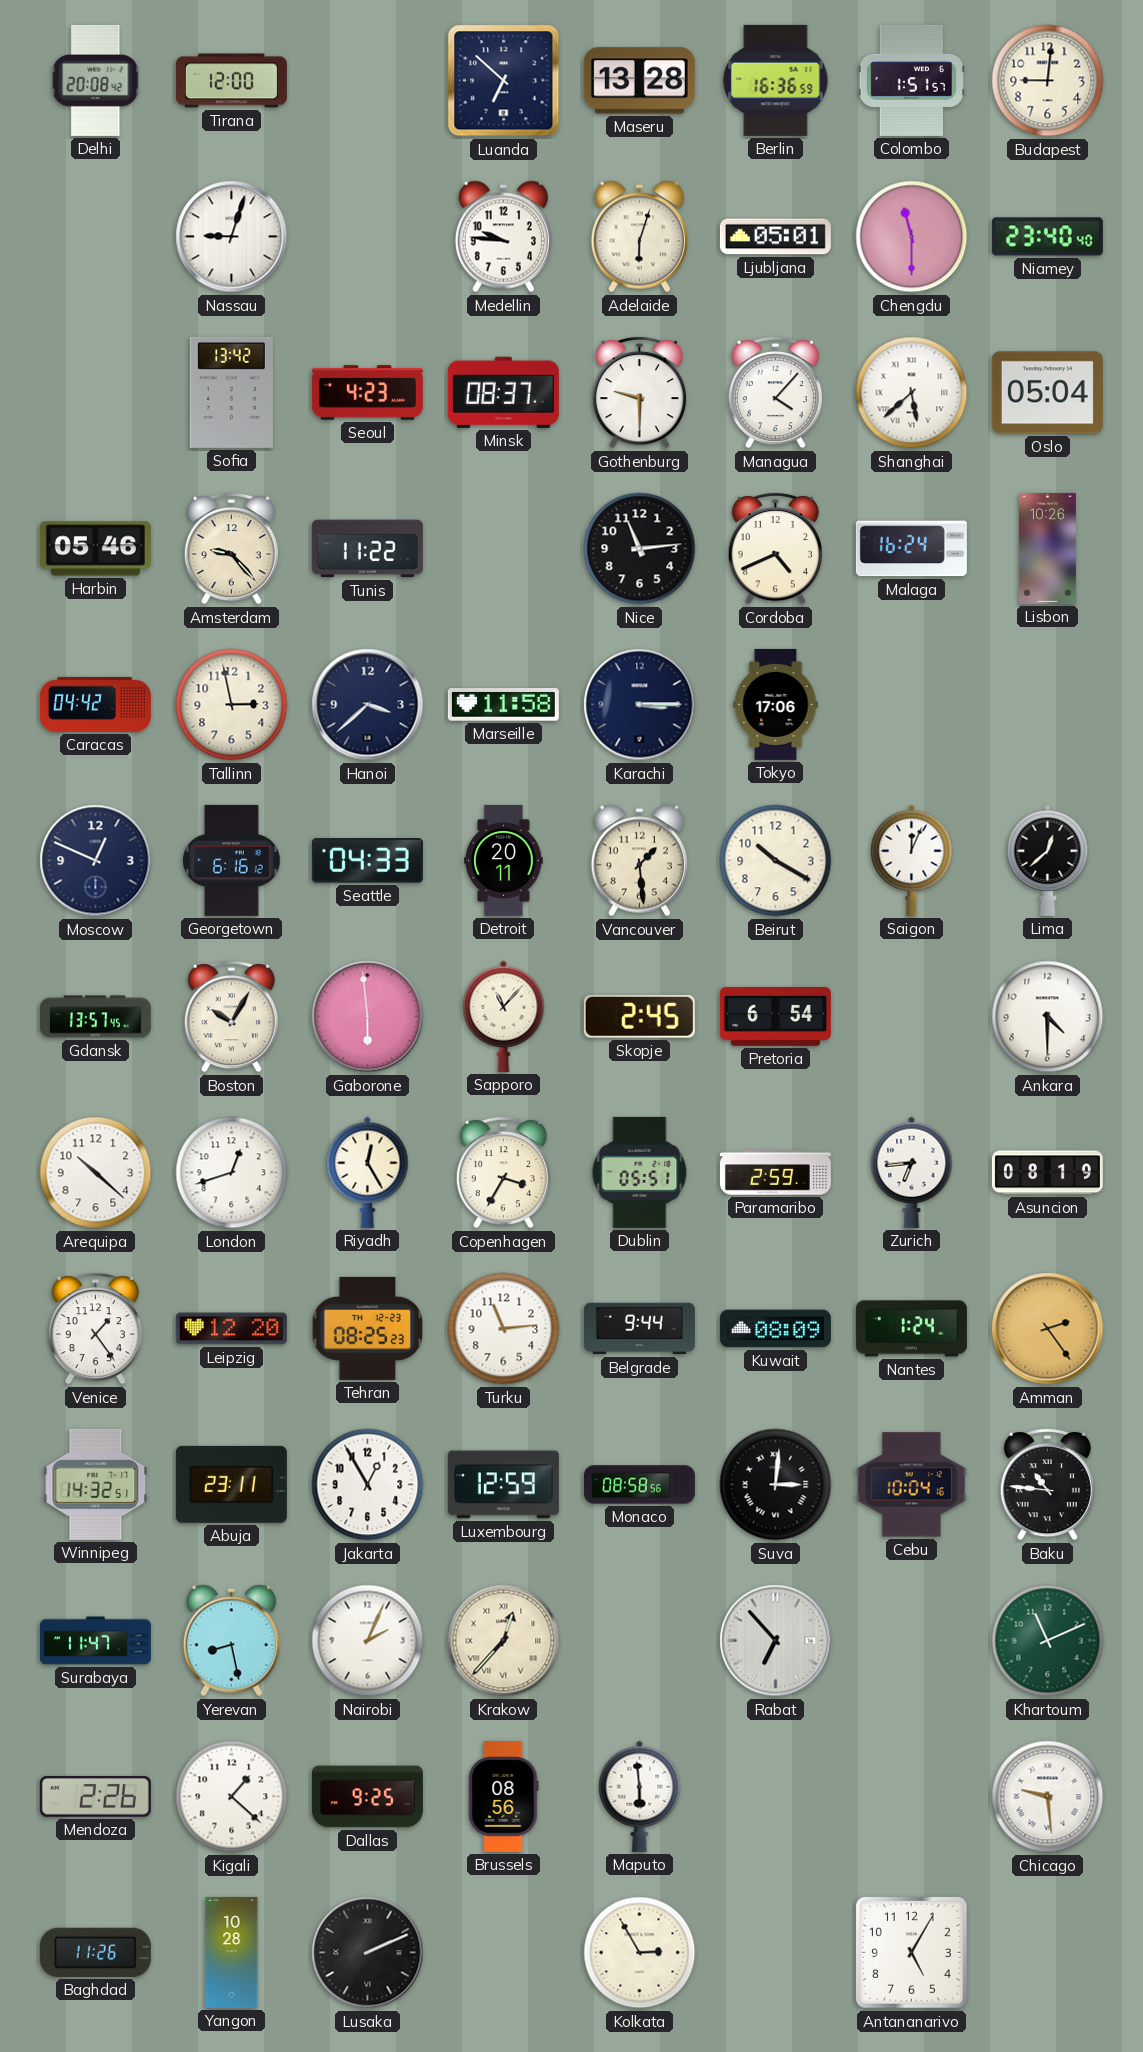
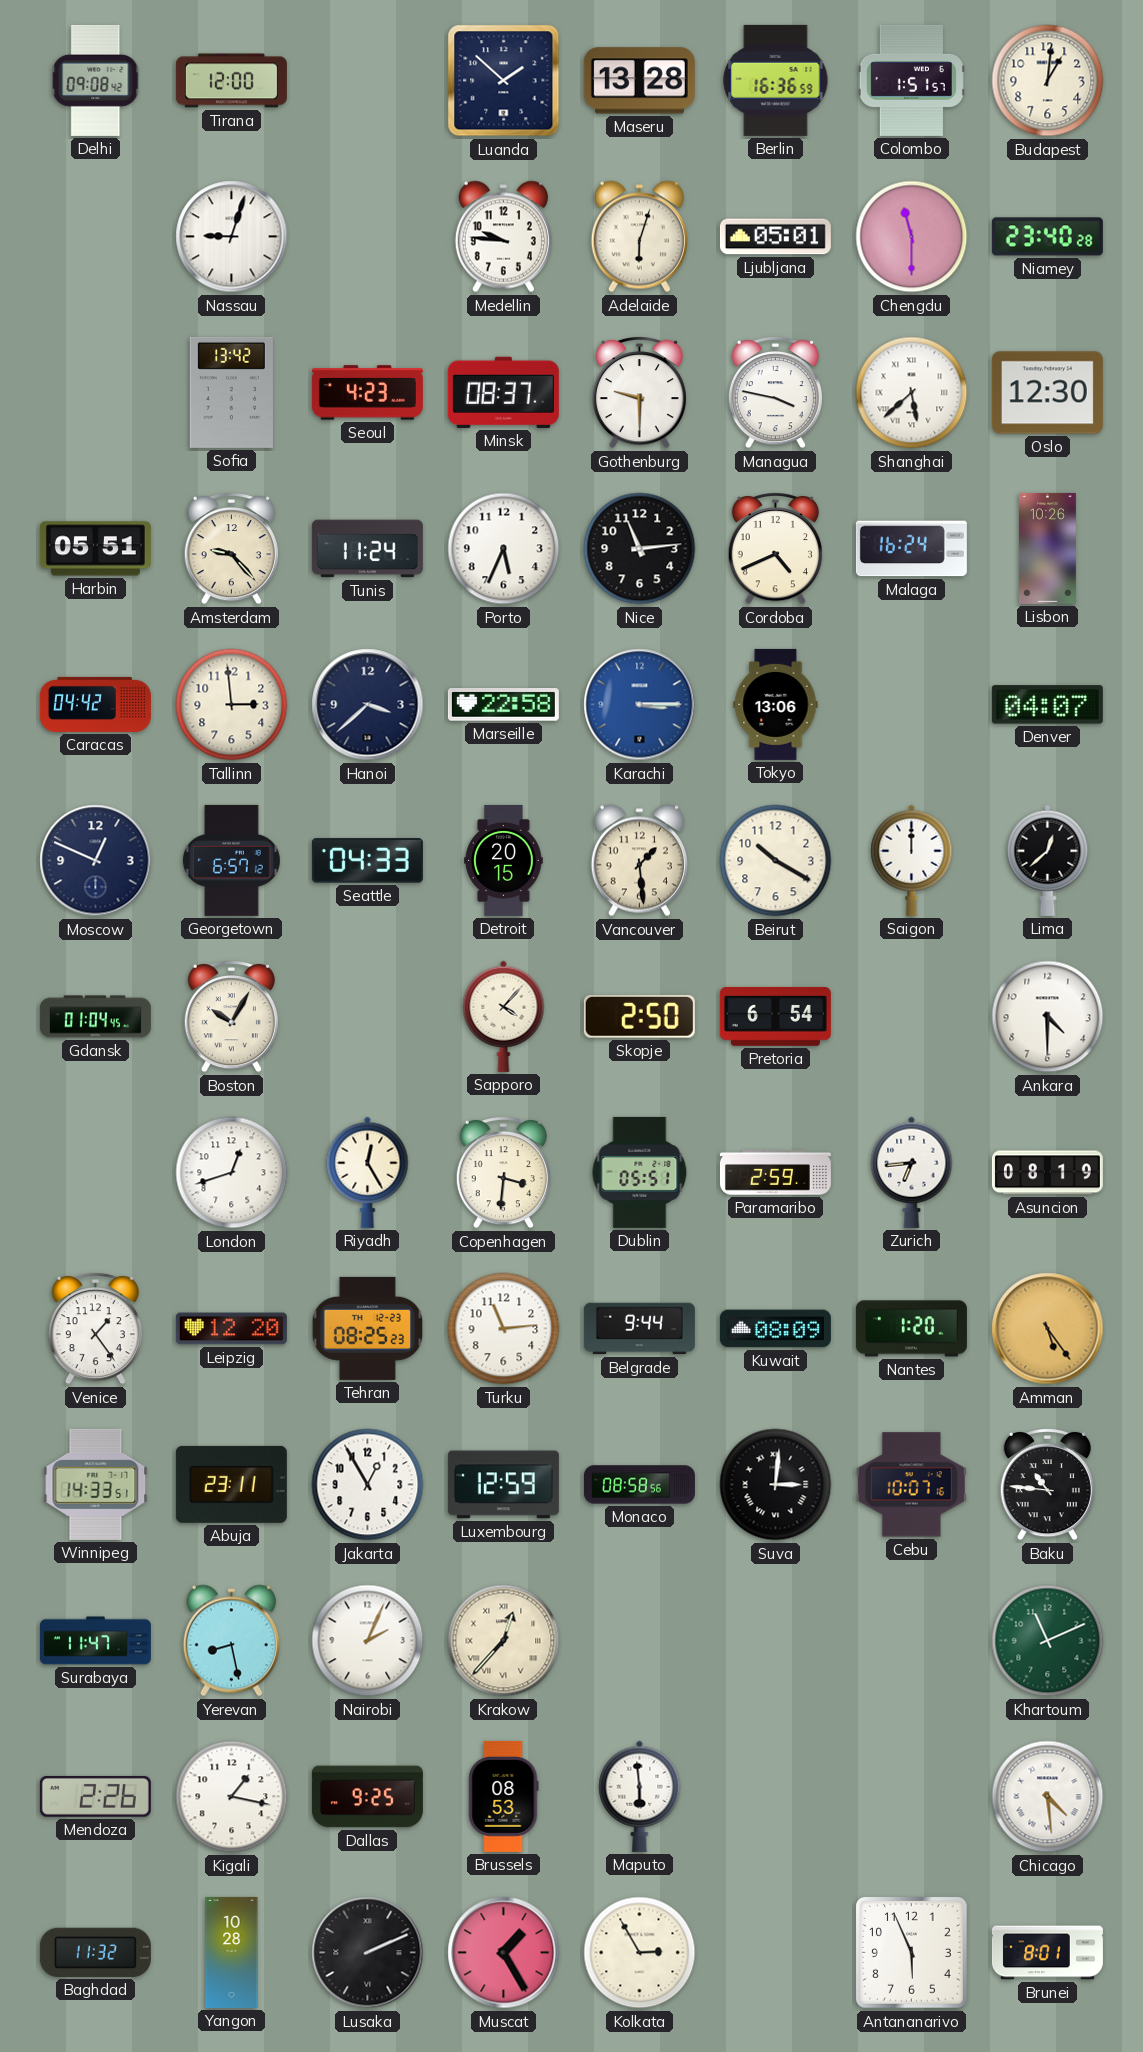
Delhi: 20:08 -> 09:08
Luanda: 6:52 -> 1:52
Budapest: 9:01 -> 1:01
Niamey: 23:40:40 -> 23:40:28
Managua: 4:07 -> 3:47
Oslo: 05:04 -> 12:30
Harbin: 05:46 -> 05:51
Tunis: 11:22 -> 11:24
Porto: none -> 5:34
Tallinn: 2:58 -> 2:59
Marseille: 11:58 -> 22:58
Karachi dial: navy -> blue
Tokyo: 17:06 -> 13:06
Denver: none -> 04:07
Georgetown: 6:16 -> 6:57
Detroit: 20:11 -> 20:15
Saigon: 12:04 -> 12:00
Gdansk: 13:57 -> 01:04
Gaborone: 5:59 -> none
Sapporo: 11:07 -> 4:07
Skopje: 2:45 -> 2:50
Arequipa: 10:22 -> none
Copenhagen: 3:35 -> 3:31
Nantes: 1:24 -> 1:20
Amman: 2:24 -> 5:24
Winnipeg: 14:32 -> 14:33
Cebu: 10:04 -> 10:07
Rabat: 6:53 -> none
Kigali: 1:22 -> 1:17
Brussels: 08:56 -> 08:53
Chicago: 9:29 -> 4:29
Baghdad: 11:26 -> 11:32
Muscat: none -> 1:25
Antananarivo: 5:05 -> 5:56
Brunei: none -> 8:01
